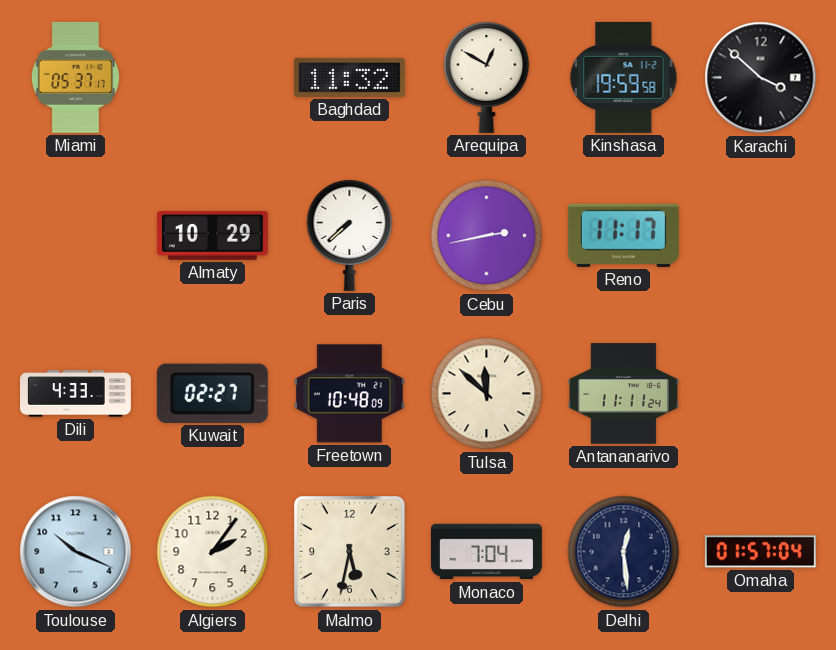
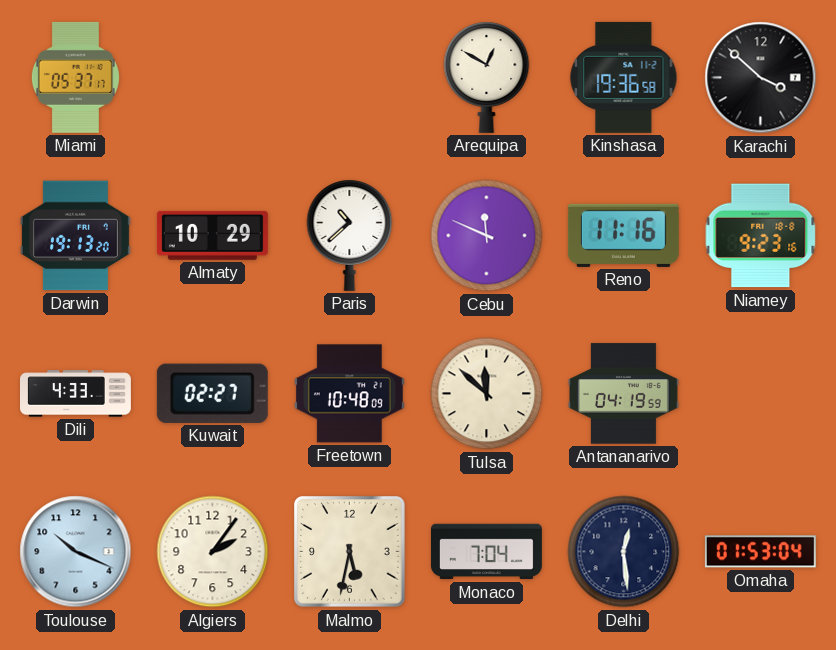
Baghdad: 11:32 -> none
Kinshasa: 19:59 -> 19:36
Darwin: none -> 19:13
Paris: 7:38 -> 10:38
Cebu: 2:43 -> 11:49
Reno: 11:17 -> 11:16
Niamey: none -> 9:23
Antananarivo: 11:11 -> 04:19
Omaha: 01:57 -> 01:53
